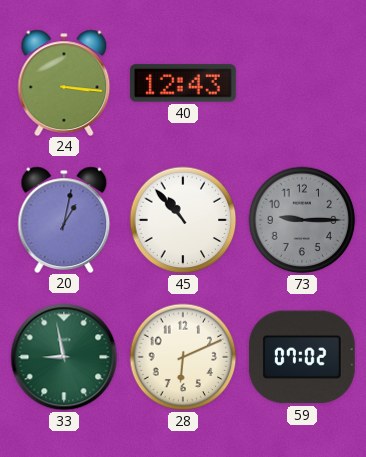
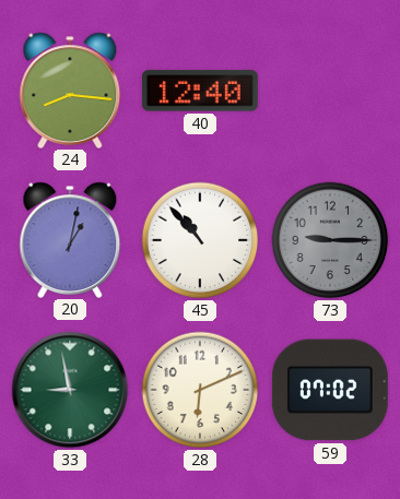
24: 3:16 -> 8:16
40: 12:43 -> 12:40
